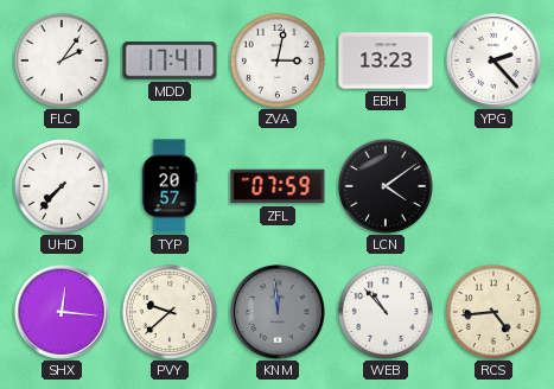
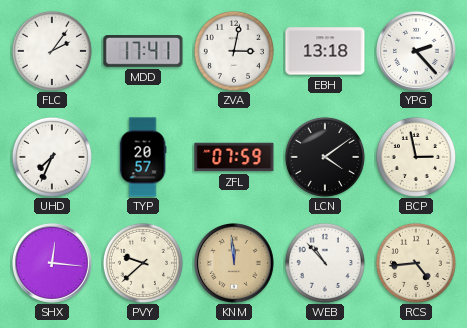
EBH: 13:23 -> 13:18
UHD: 7:37 -> 7:34
BCP: none -> 2:58
KNM dial: grey -> champagne
